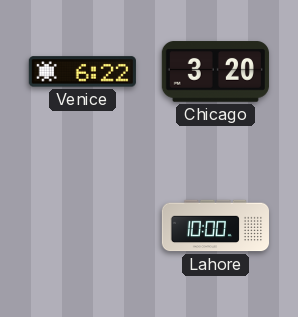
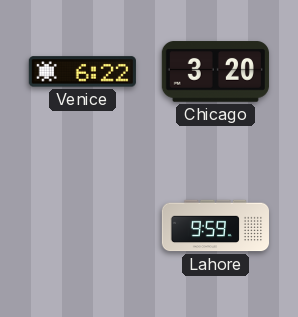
Lahore: 10:00 -> 9:59
